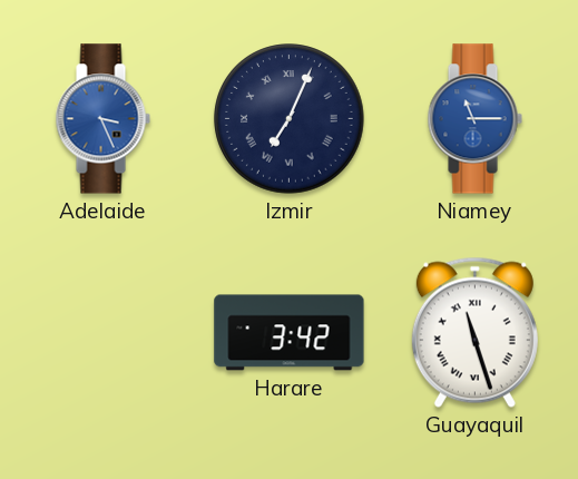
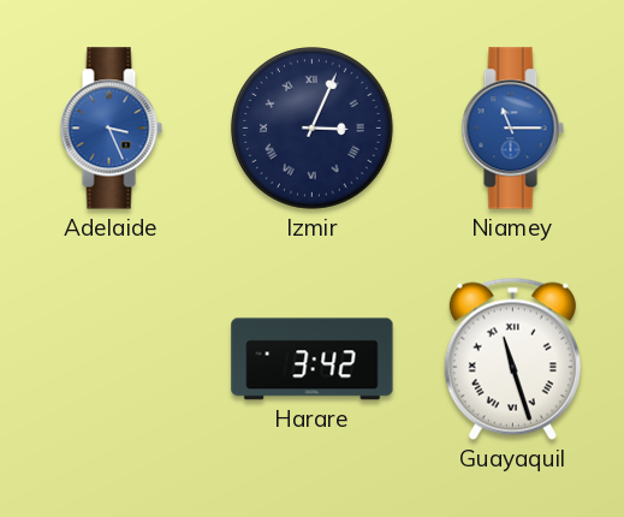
Izmir: 7:04 -> 3:04
